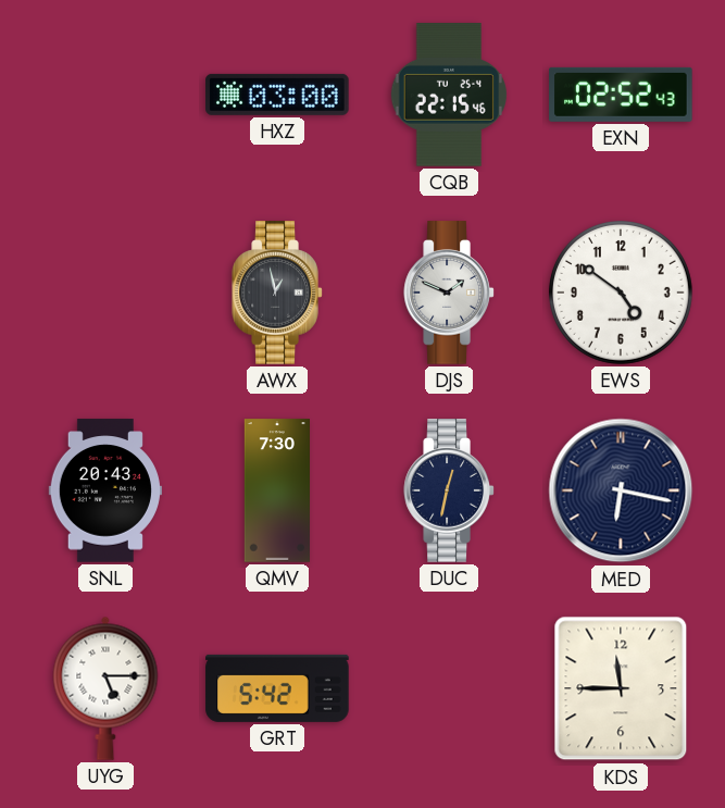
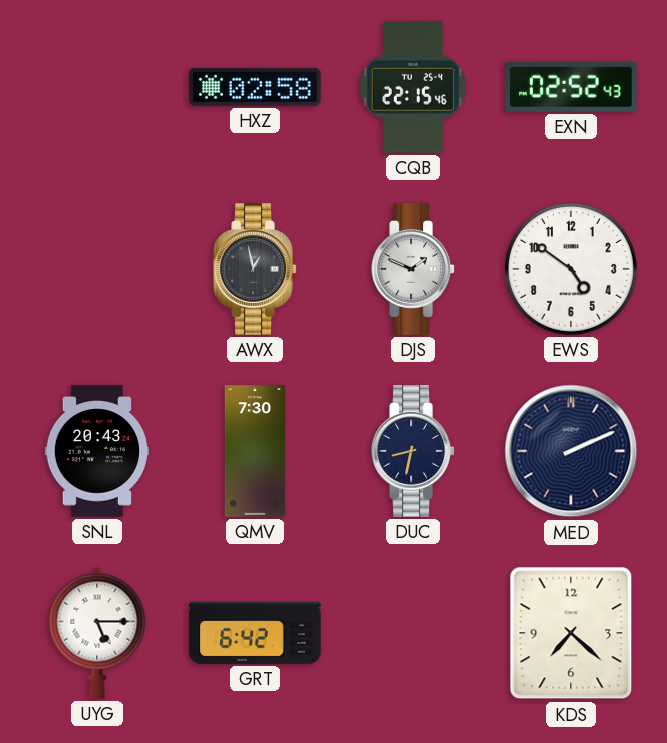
HXZ: 03:00 -> 02:58
DUC: 12:32 -> 8:32
MED: 6:17 -> 2:11
GRT: 5:42 -> 6:42
KDS: 11:45 -> 7:22
